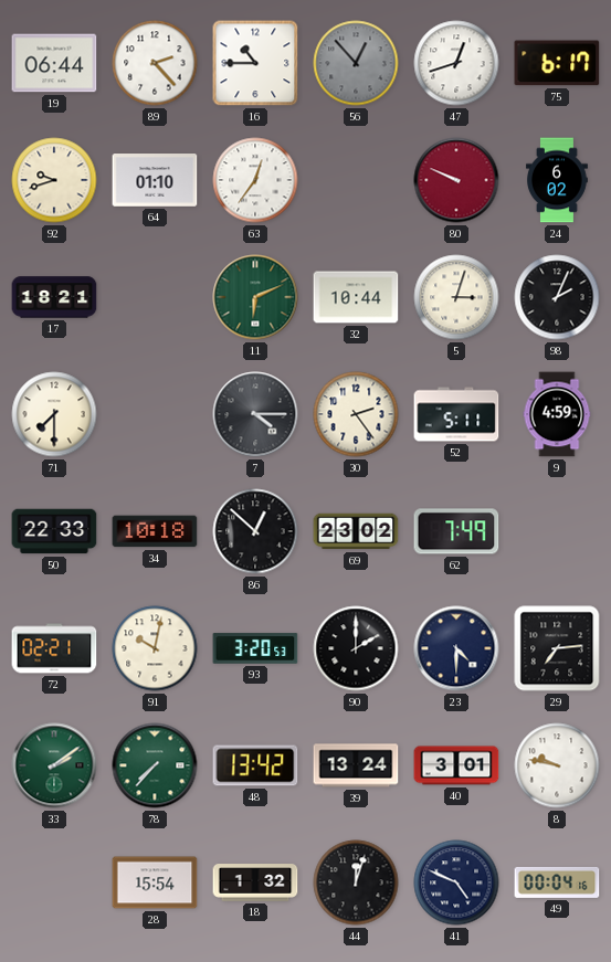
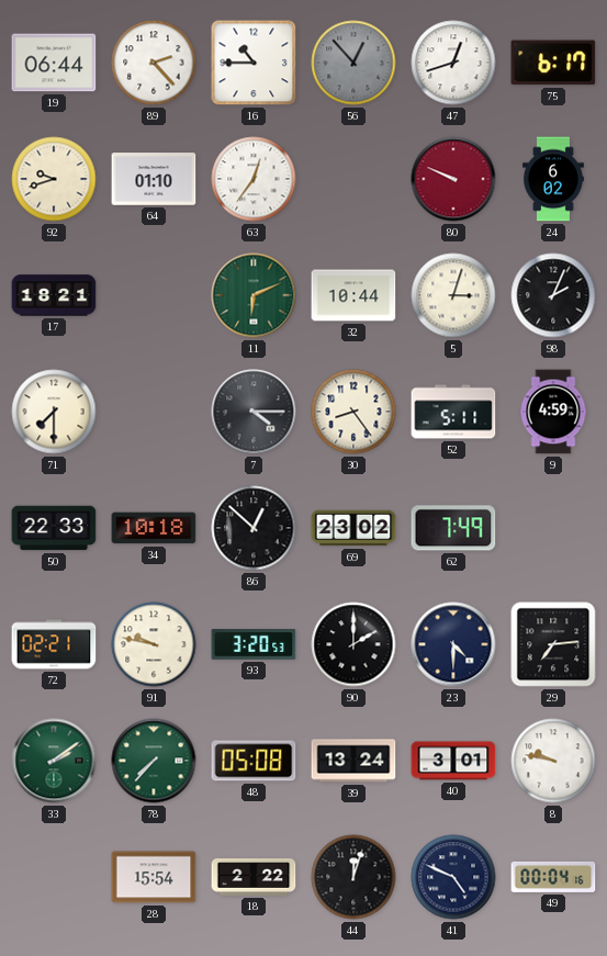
30: 2:24 -> 8:24
91: 10:02 -> 9:47
48: 13:42 -> 05:08
18: 1:32 -> 2:22
